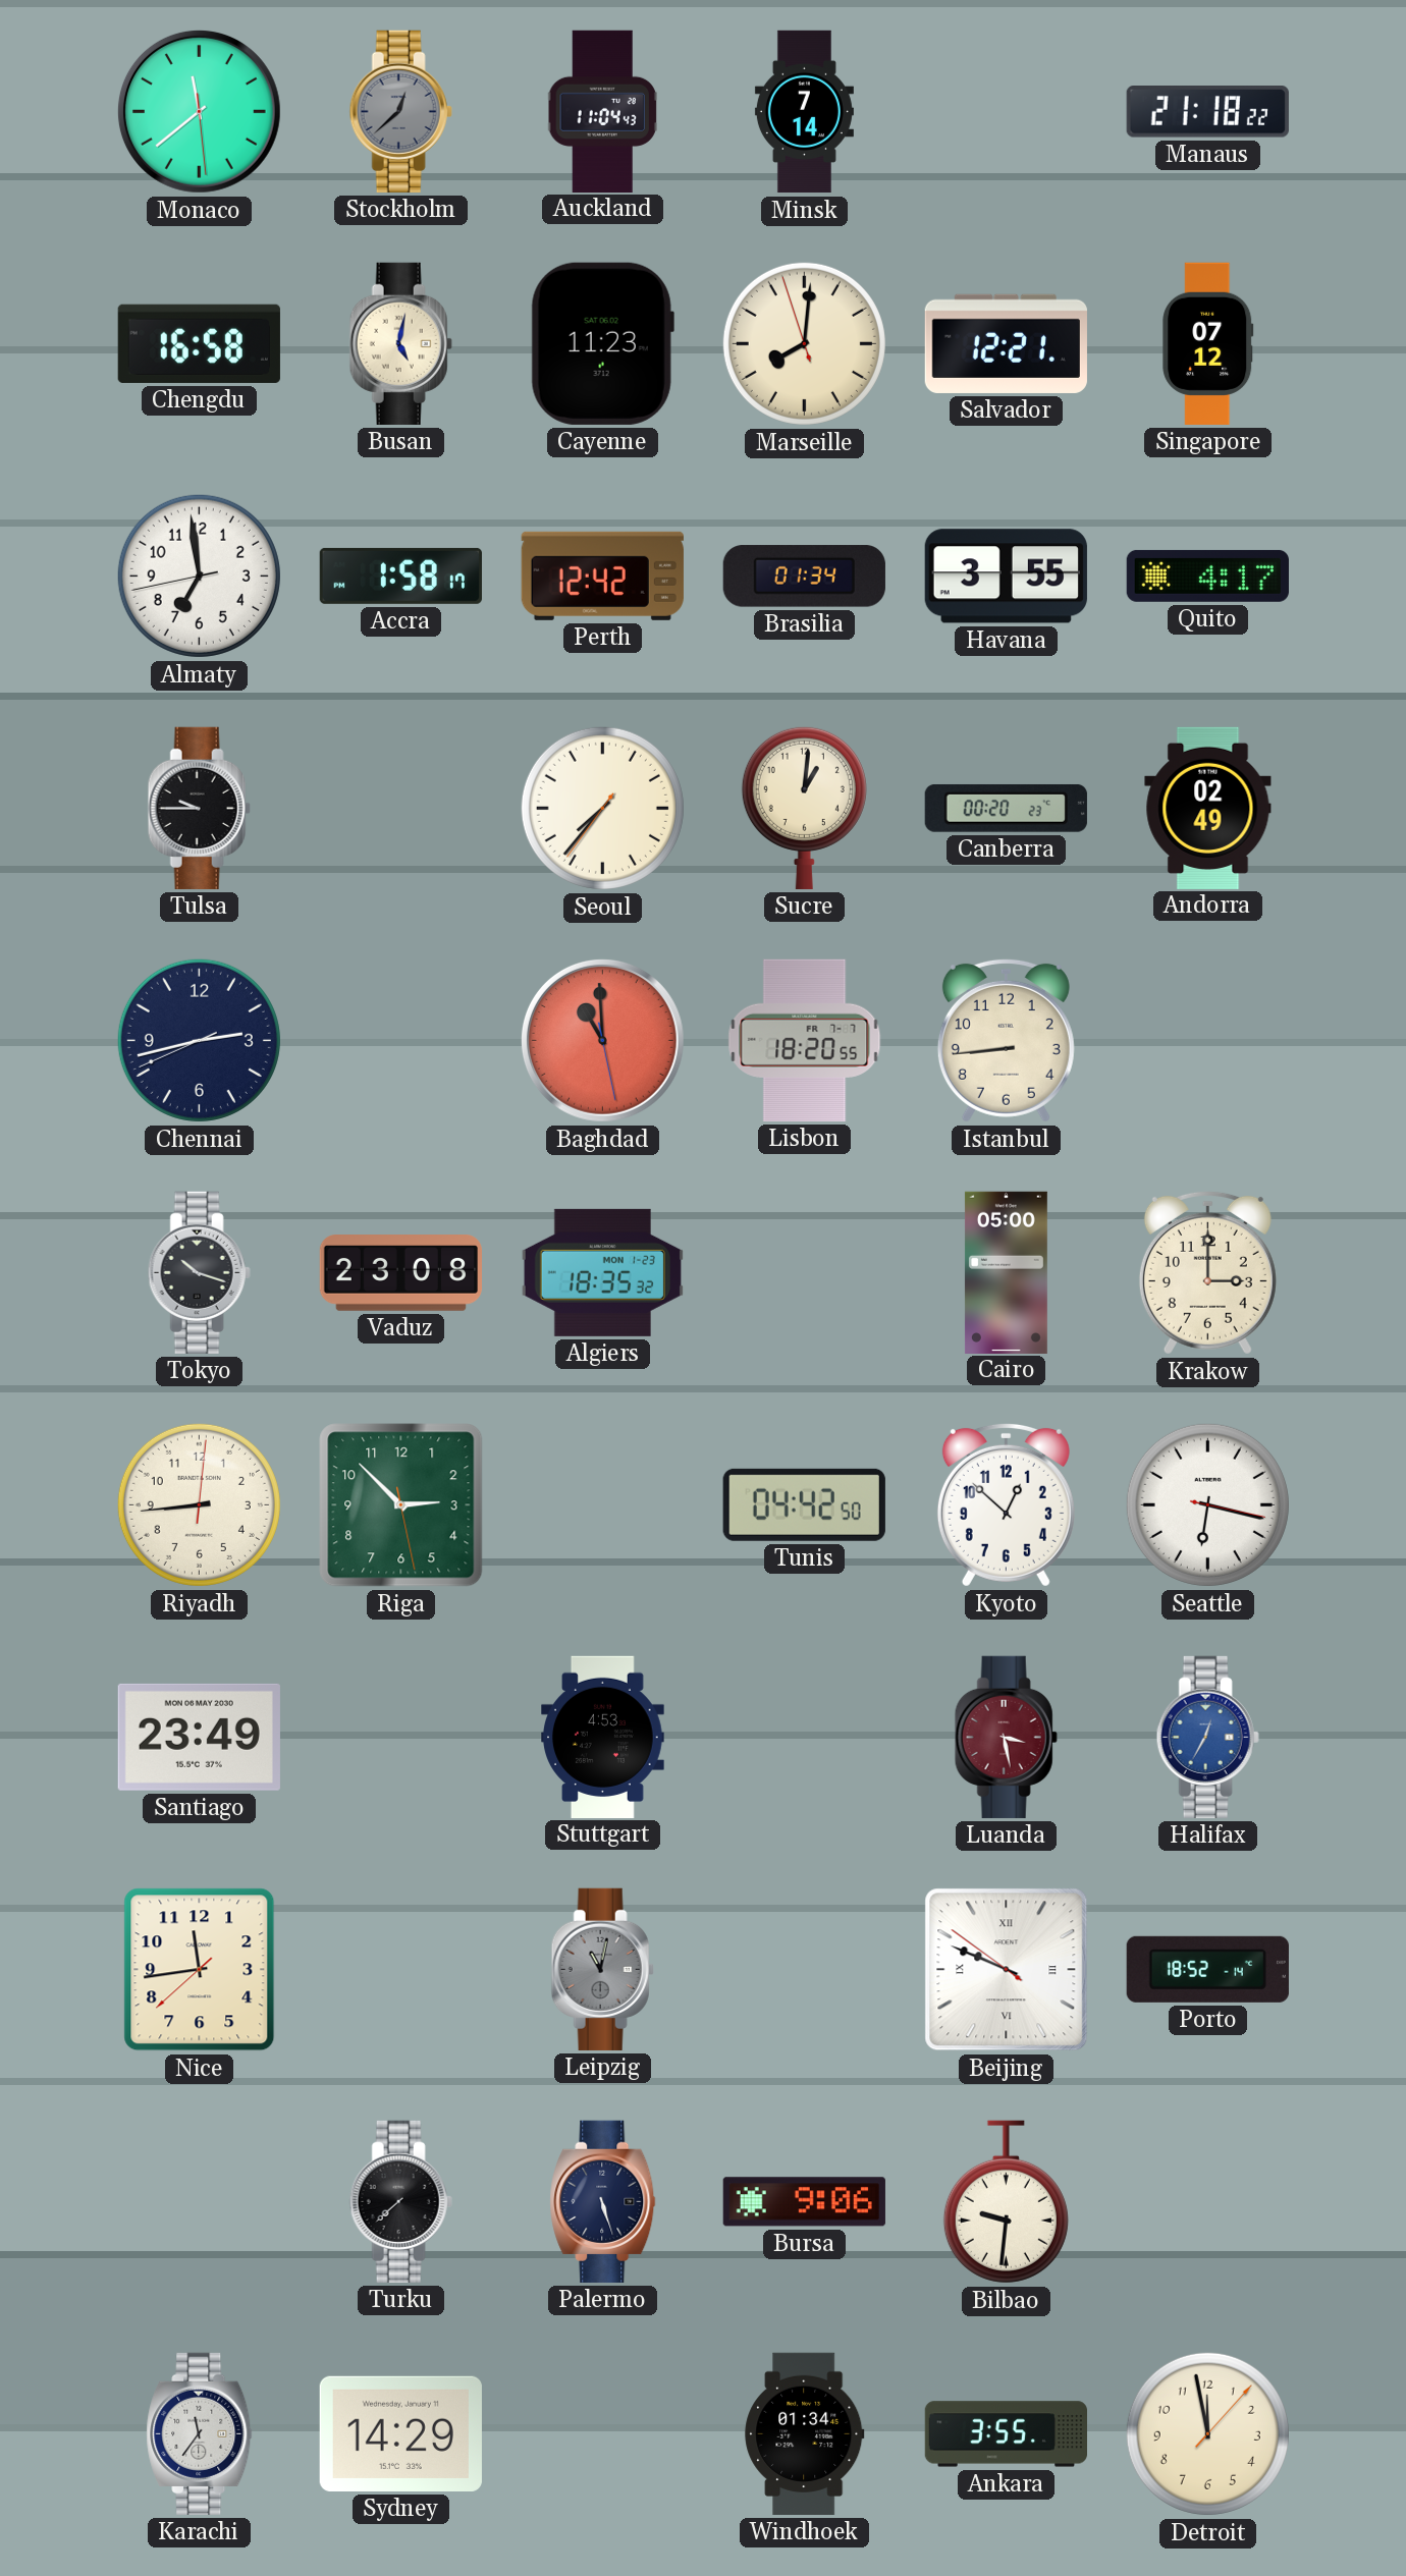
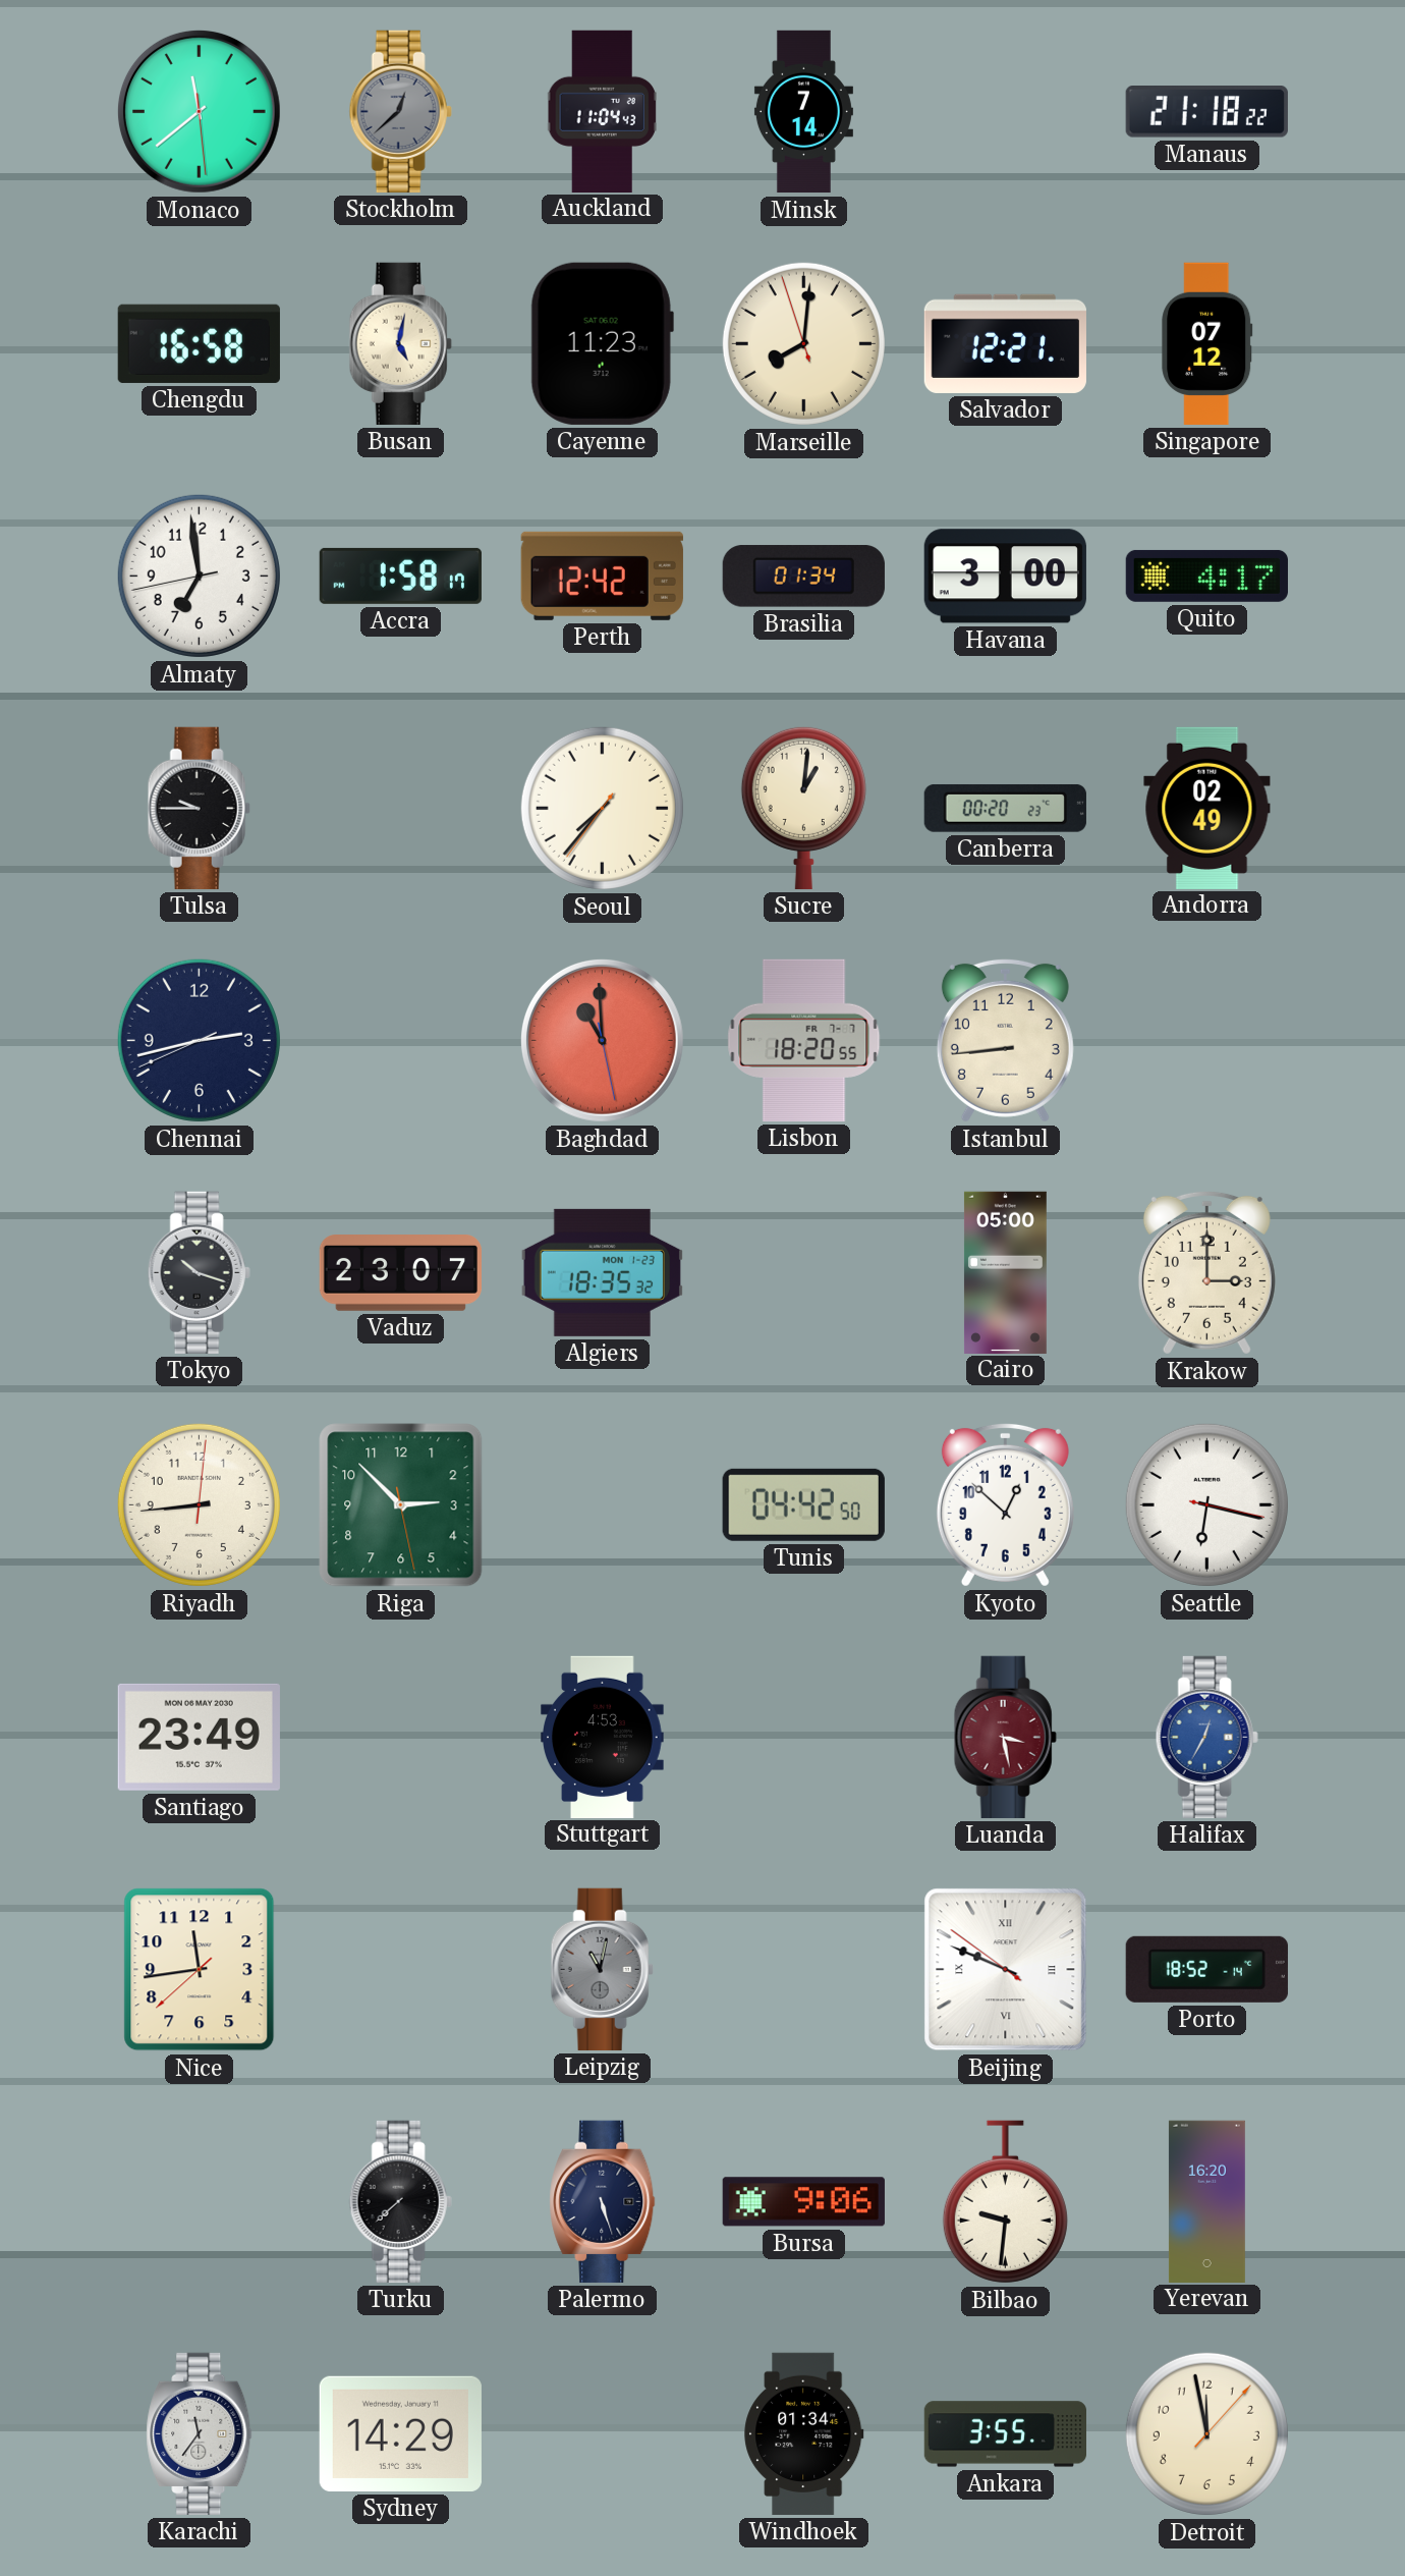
Havana: 3:55 -> 3:00
Vaduz: 23:08 -> 23:07
Yerevan: none -> 16:20
